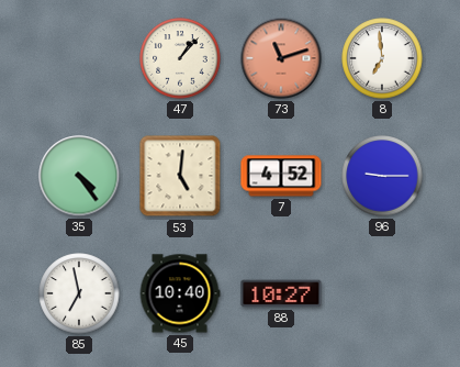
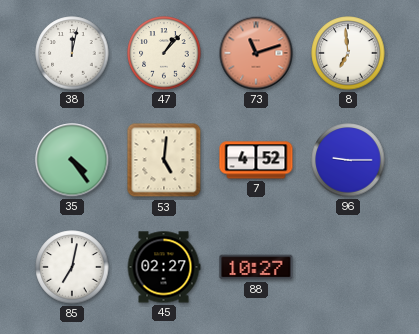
38: none -> 12:02
85: 6:58 -> 7:02
45: 10:40 -> 02:27
